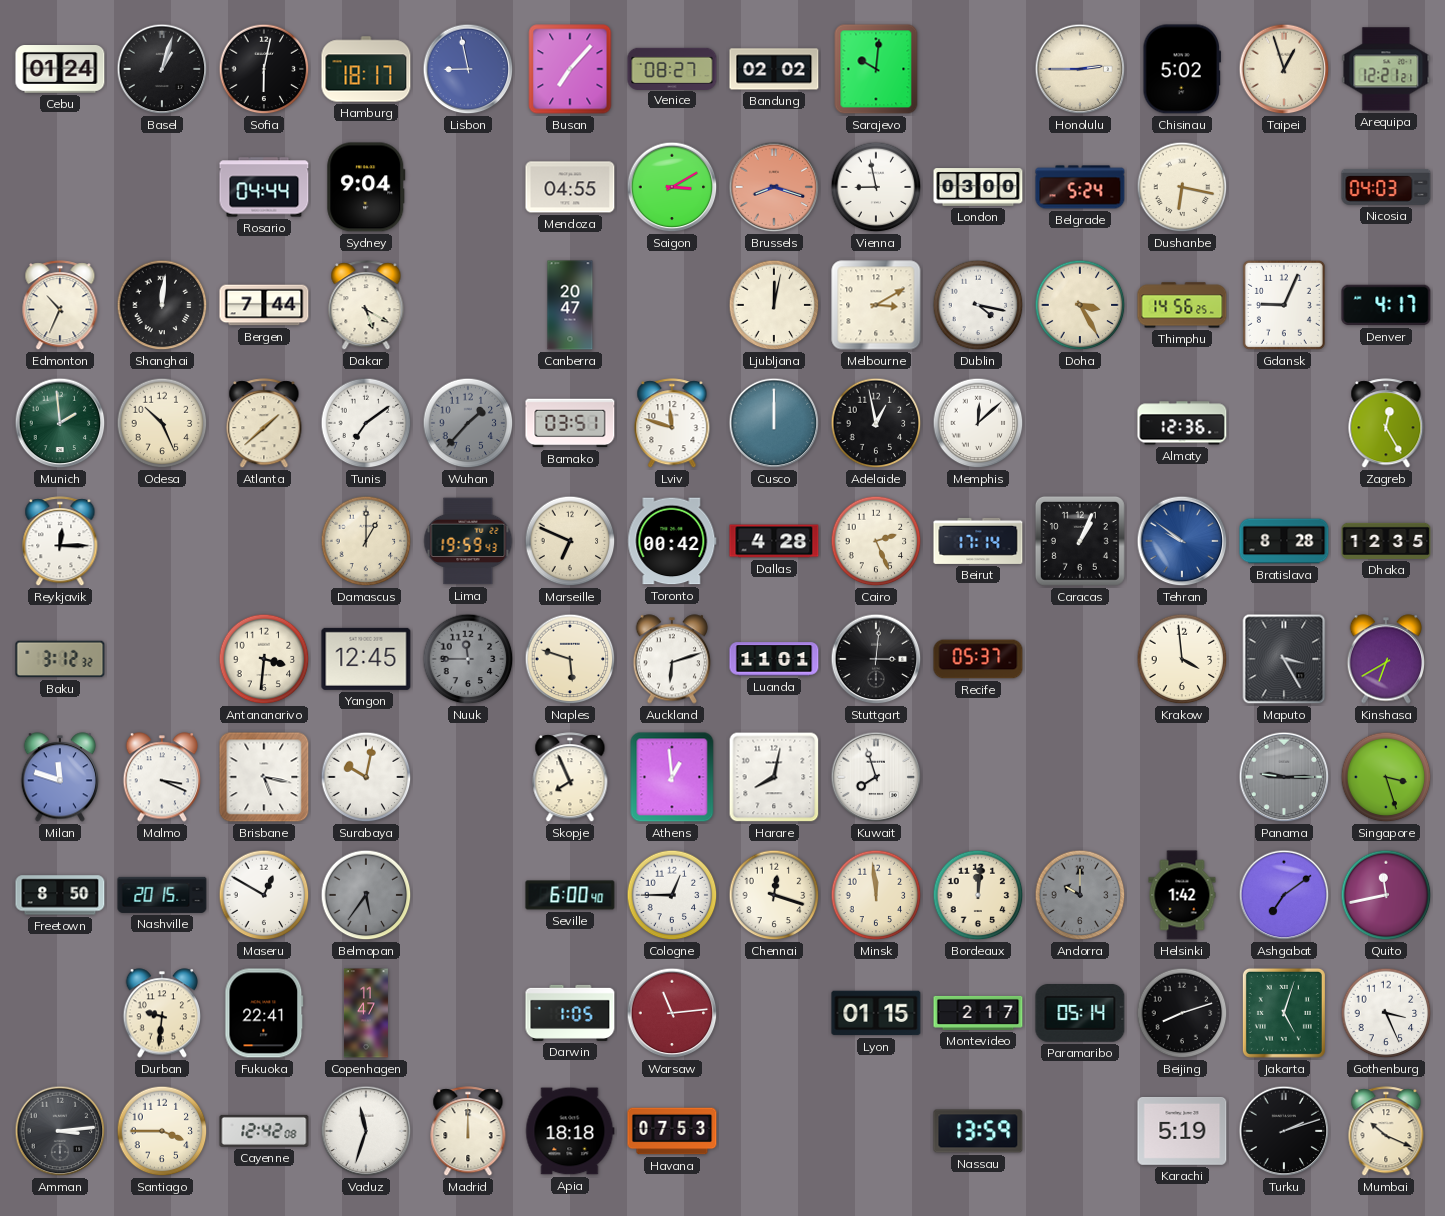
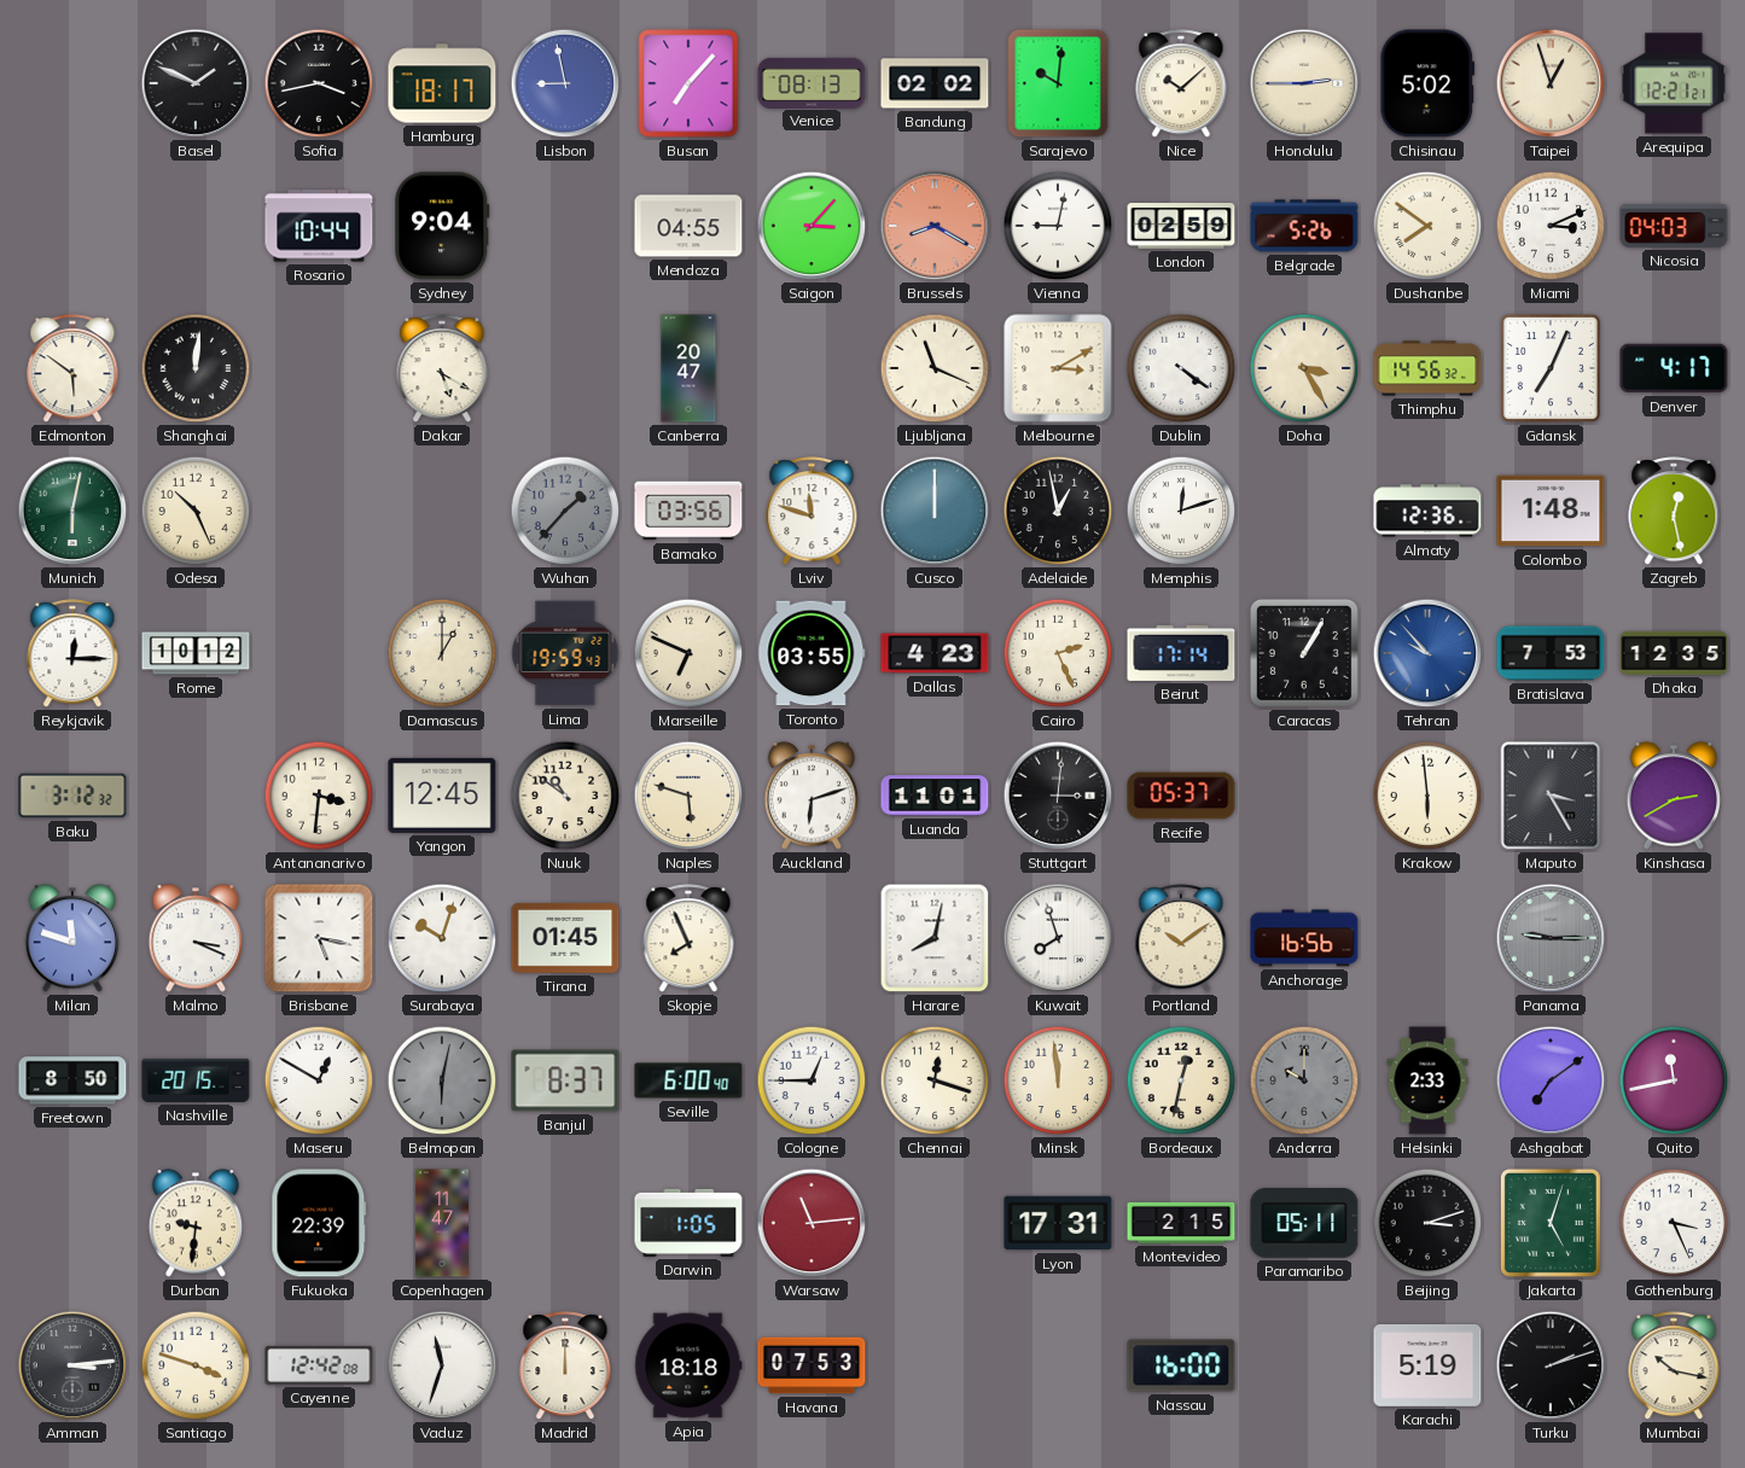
Cebu: 01:24 -> none
Basel: 1:03 -> 1:49
Sofia: 6:02 -> 3:43
Venice: 08:27 -> 08:13
Nice: none -> 10:08
Rosario: 04:44 -> 10:44
Saigon: 3:10 -> 3:07
Brussels: 8:18 -> 8:20
Vienna: 8:58 -> 9:02
London: 03:00 -> 02:59
Belgrade: 5:24 -> 5:26
Dushanbe: 6:17 -> 7:51
Miami: none -> 3:11
Edmonton: 10:34 -> 5:51
Bergen: 7:44 -> none
Ljubljana: 12:02 -> 11:19
Dublin: 4:17 -> 4:21
Thimphu: 14:56:25 -> 14:56:32
Gdansk: 9:04 -> 7:04
Munich: 1:59 -> 6:02
Atlanta: 1:38 -> none
Tunis: 7:09 -> none
Bamako: 03:51 -> 03:56
Memphis: 12:08 -> 12:12
Colombo: none -> 1:48
Zagreb: 12:25 -> 12:28
Rome: none -> 10:12
Toronto: 00:42 -> 03:55
Dallas: 4:28 -> 4:23
Caracas: 1:04 -> 1:05
Tehran: 9:51 -> 9:53
Bratislava: 8:28 -> 7:53
Nuuk: 11:45 -> 10:51
Nuuk dial: grey -> cream
Krakow: 3:59 -> 5:59
Kinshasa: 6:40 -> 2:40
Surabaya: 10:02 -> 10:03
Tirana: none -> 01:45
Athens: 12:59 -> none
Portland: none -> 10:09
Anchorage: none -> 16:56
Singapore: 3:27 -> none
Belmopan: 5:36 -> 6:02
Banjul: none -> 8:37
Bordeaux: 12:01 -> 12:32
Helsinki: 1:42 -> 2:33
Fukuoka: 22:41 -> 22:39
Lyon: 01:15 -> 17:31
Montevideo: 2:17 -> 2:15
Paramaribo: 05:14 -> 05:11
Beijing: 8:12 -> 3:12
Santiago: 3:45 -> 3:48
Nassau: 13:59 -> 16:00
Mumbai: 10:19 -> 10:17
